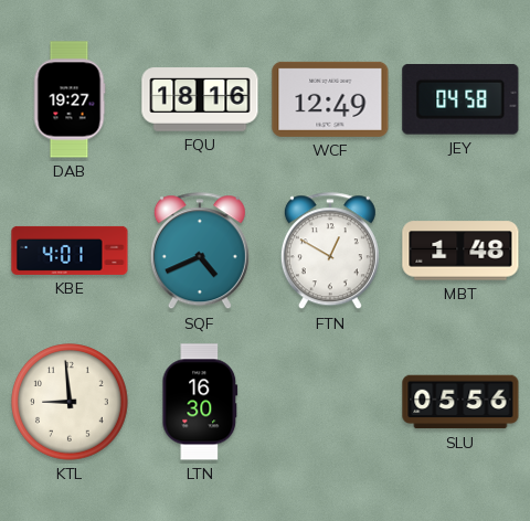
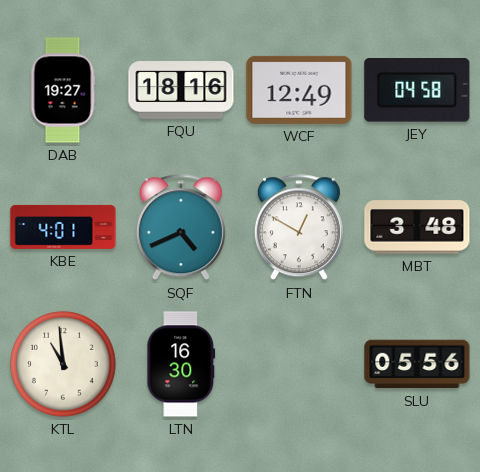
MBT: 1:48 -> 3:48
KTL: 8:59 -> 10:59
